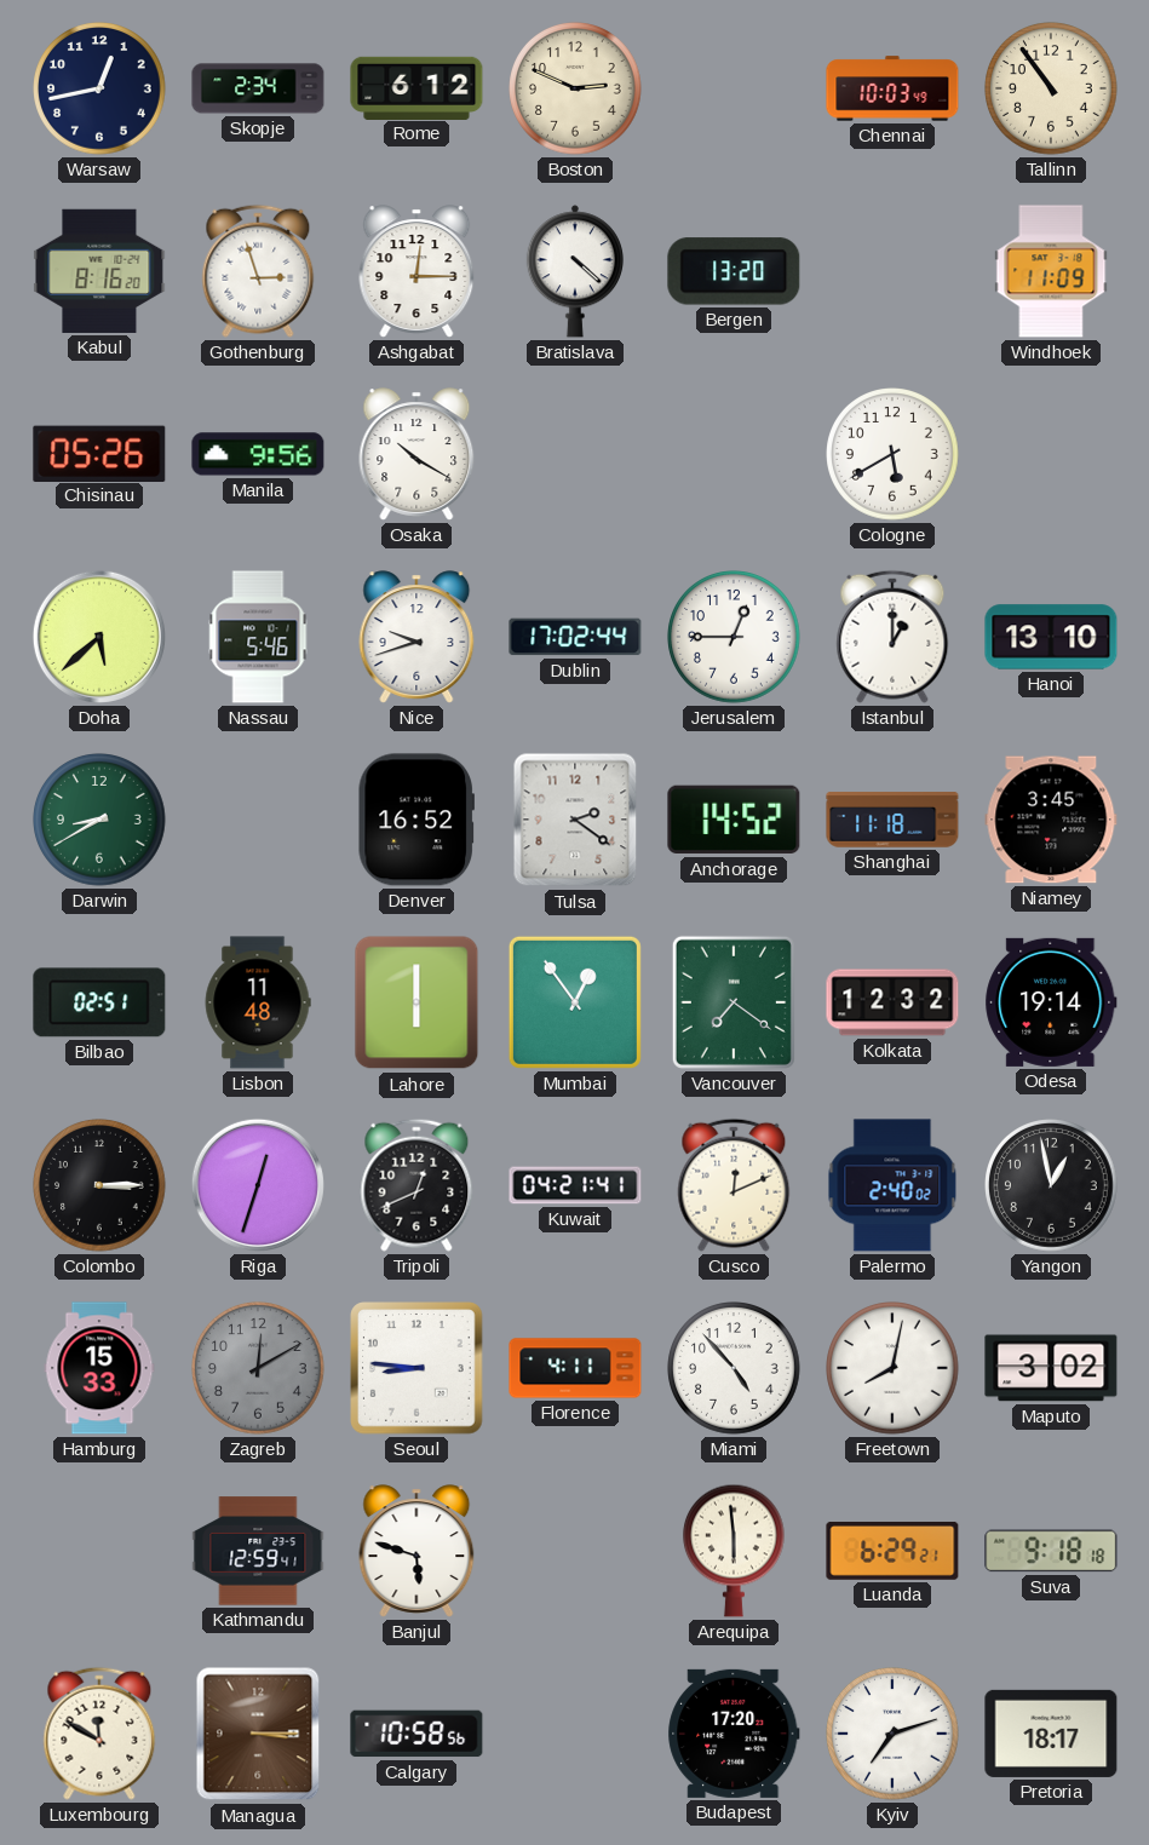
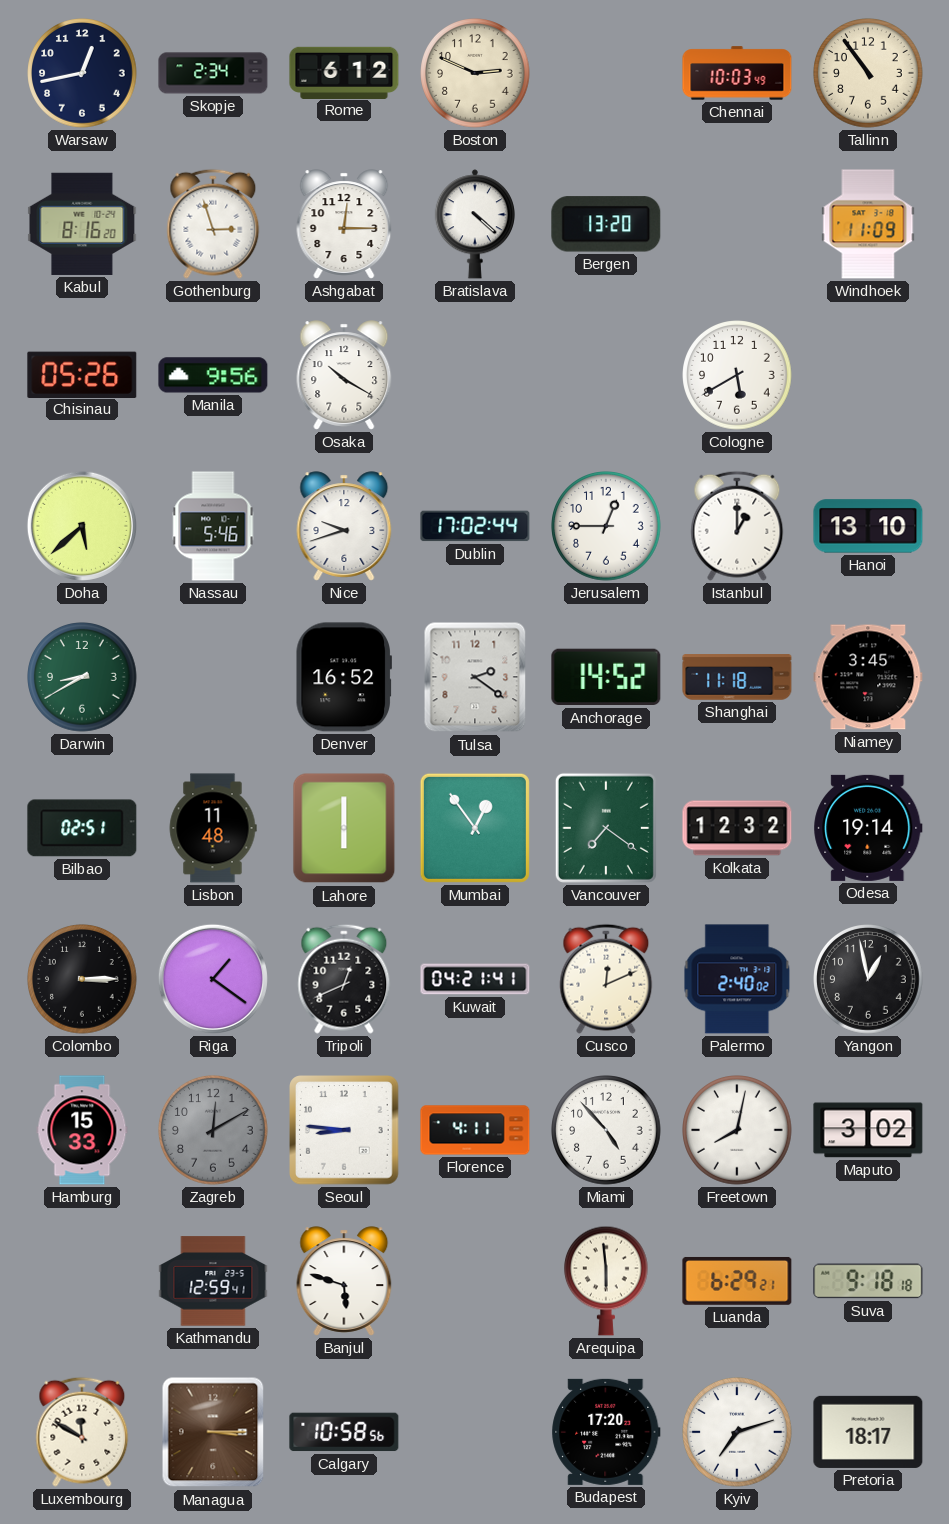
Riga: 12:33 -> 1:21
